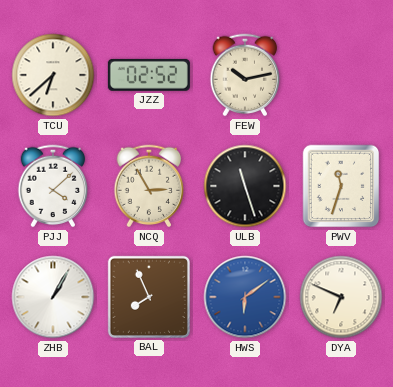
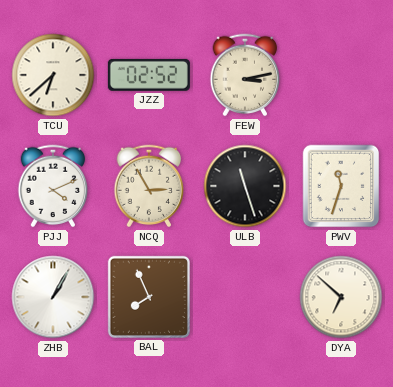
FEW: 10:13 -> 3:13
PJJ: 4:08 -> 4:11
HWS: 6:09 -> none
DYA: 6:49 -> 6:52
